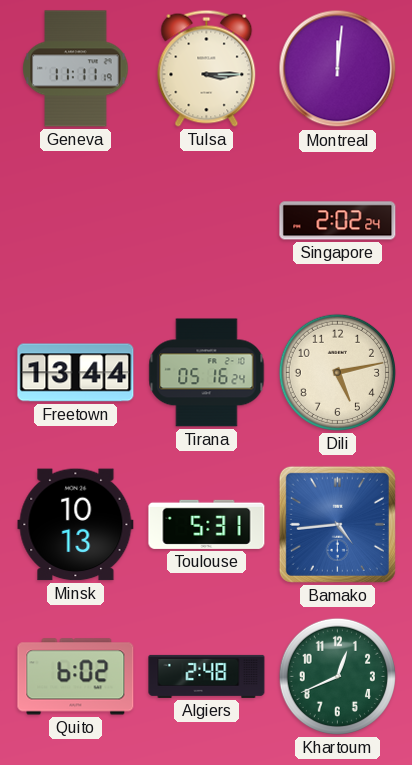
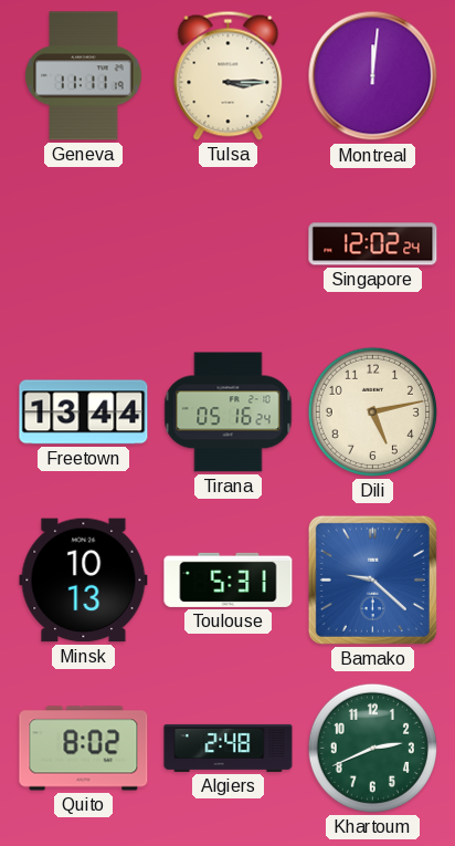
Singapore: 2:02 -> 12:02
Bamako: 4:44 -> 9:22
Quito: 6:02 -> 8:02
Khartoum: 12:41 -> 2:41
